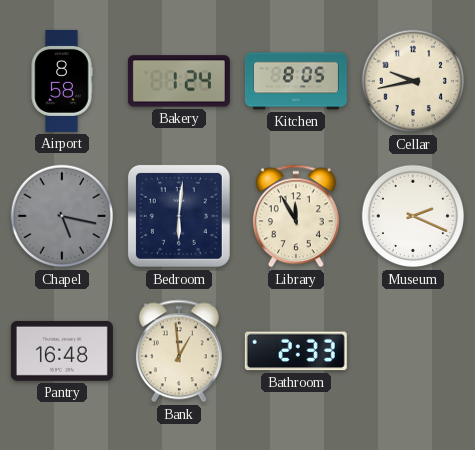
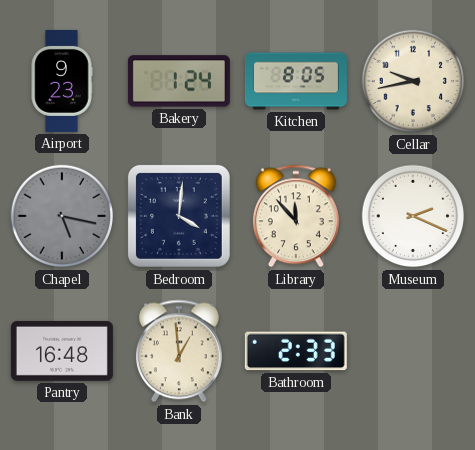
Airport: 8:58 -> 9:23
Bedroom: 6:01 -> 4:01
Library: 11:55 -> 11:53
